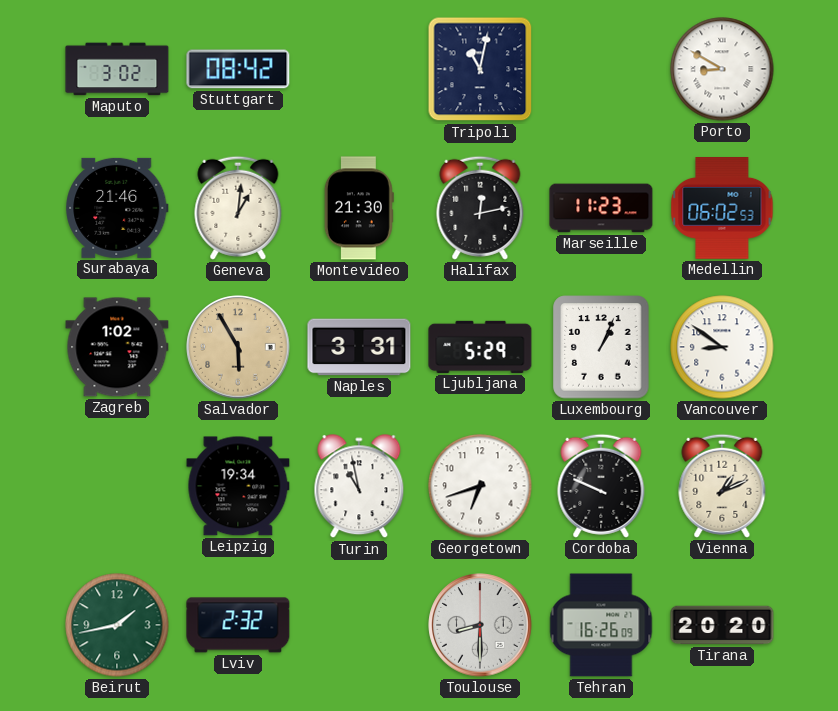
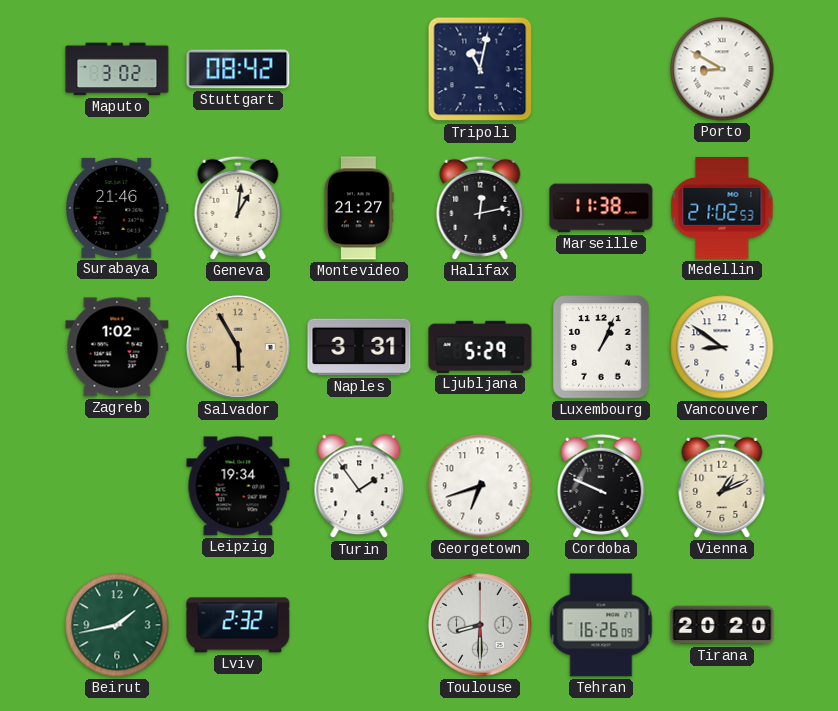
Montevideo: 21:30 -> 21:27
Marseille: 11:23 -> 11:38
Medellin: 06:02 -> 21:02
Turin: 10:58 -> 1:54
